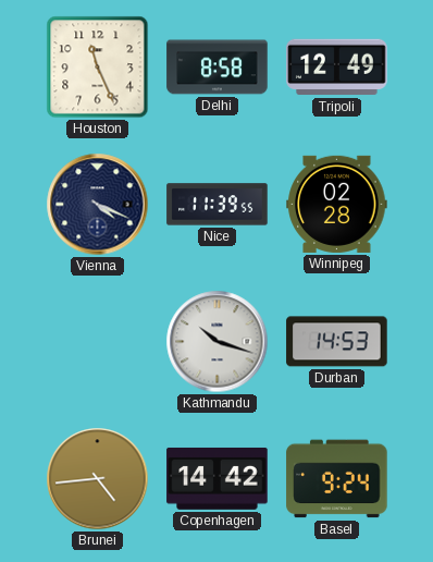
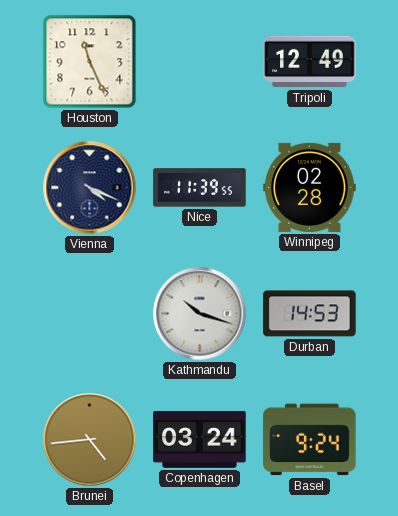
Delhi: 8:58 -> none
Copenhagen: 14:42 -> 03:24
